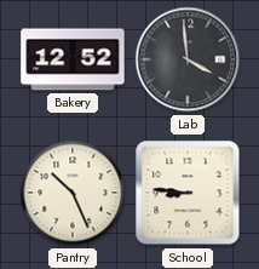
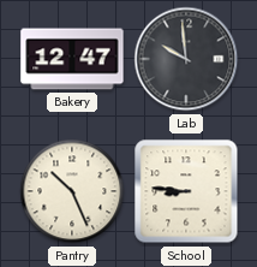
Bakery: 12:52 -> 12:47
Lab: 3:59 -> 9:59
